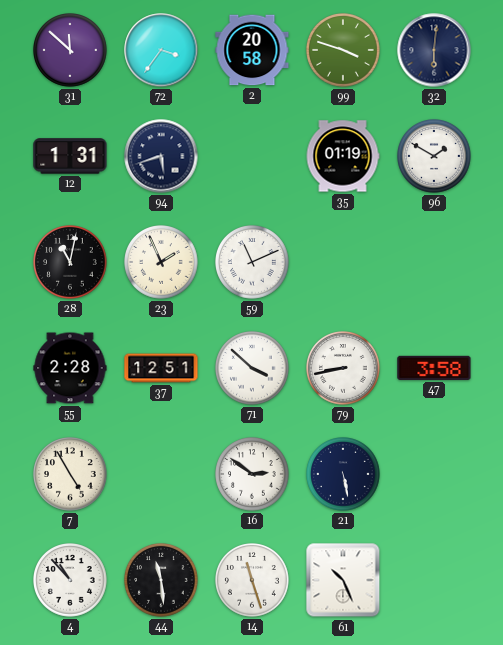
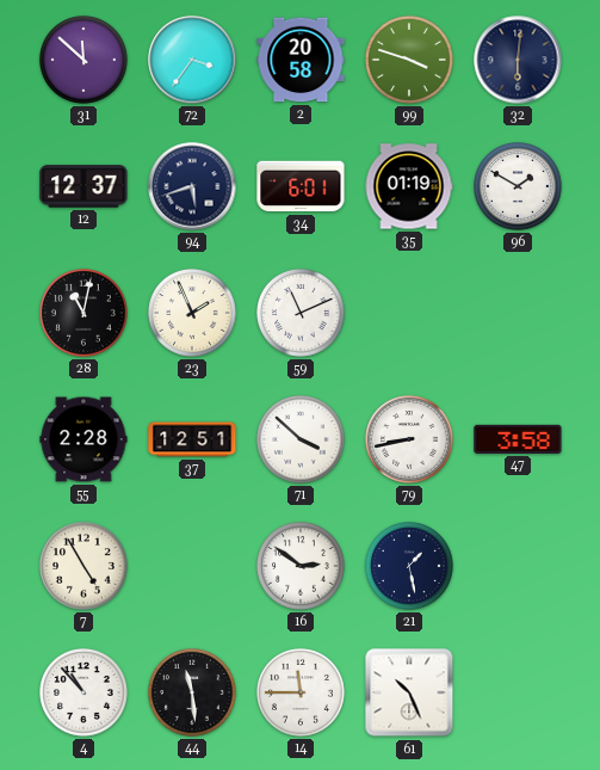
12: 1:31 -> 12:37
34: none -> 6:01
21: 5:28 -> 1:28
14: 11:27 -> 11:45
